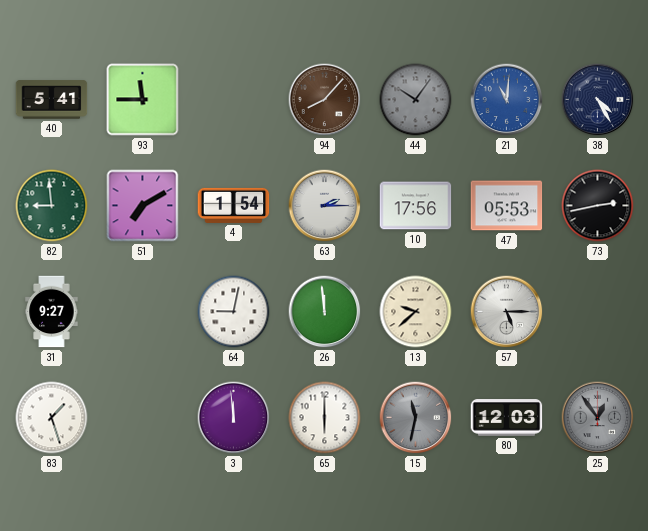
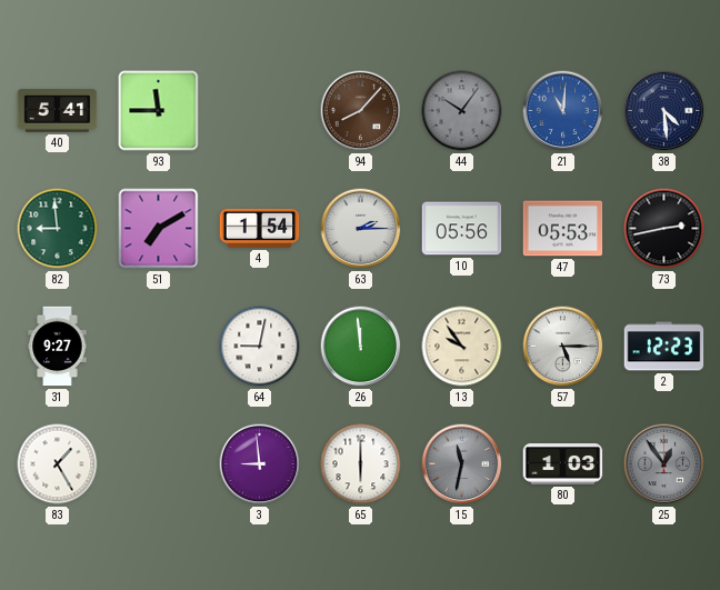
38: 4:25 -> 4:29
10: 17:56 -> 05:56
13: 9:38 -> 9:54
2: none -> 12:23
83: 1:27 -> 1:25
3: 11:59 -> 8:59
80: 12:03 -> 1:03
